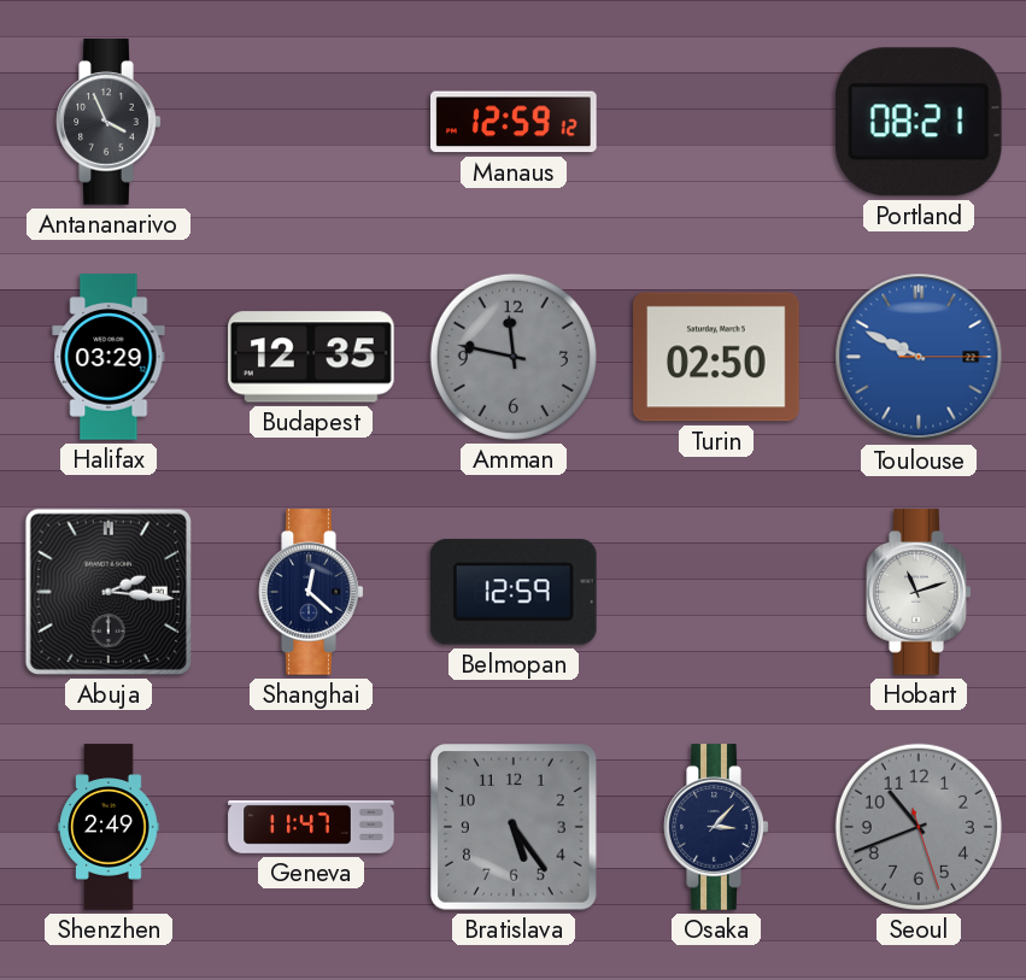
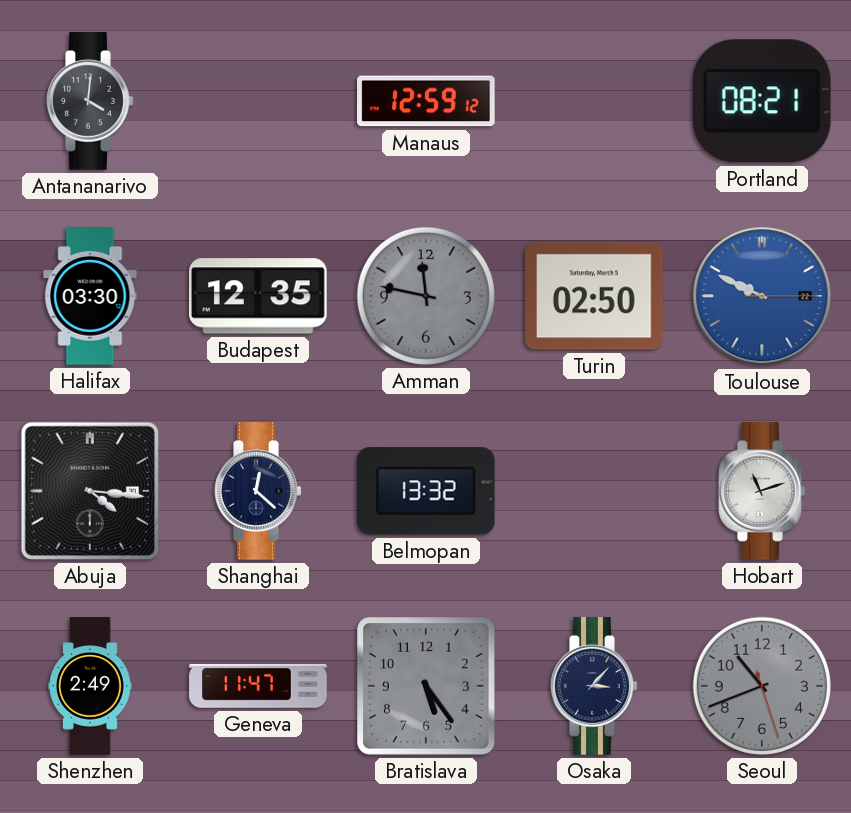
Antananarivo: 3:56 -> 4:01
Halifax: 03:29 -> 03:30
Abuja: 2:16 -> 4:16
Belmopan: 12:59 -> 13:32
